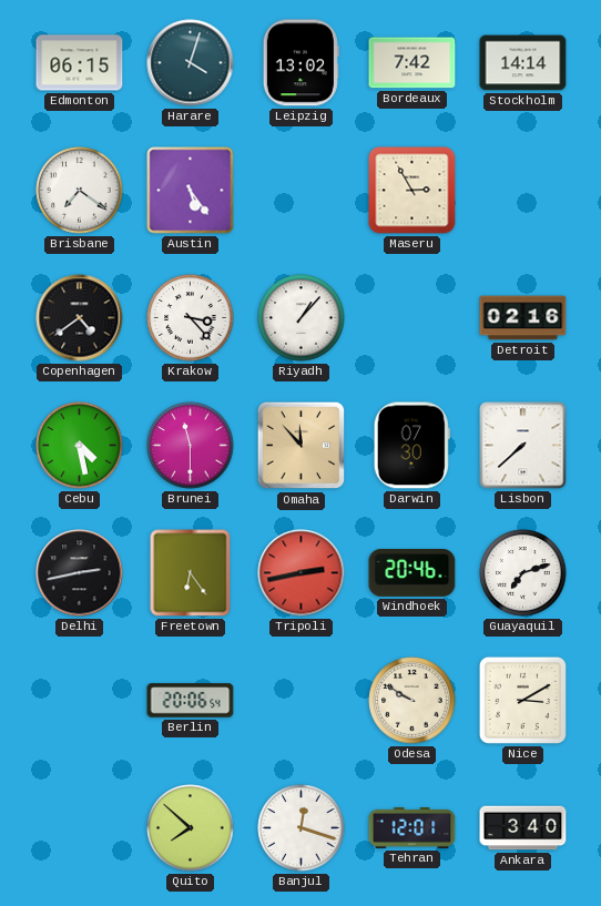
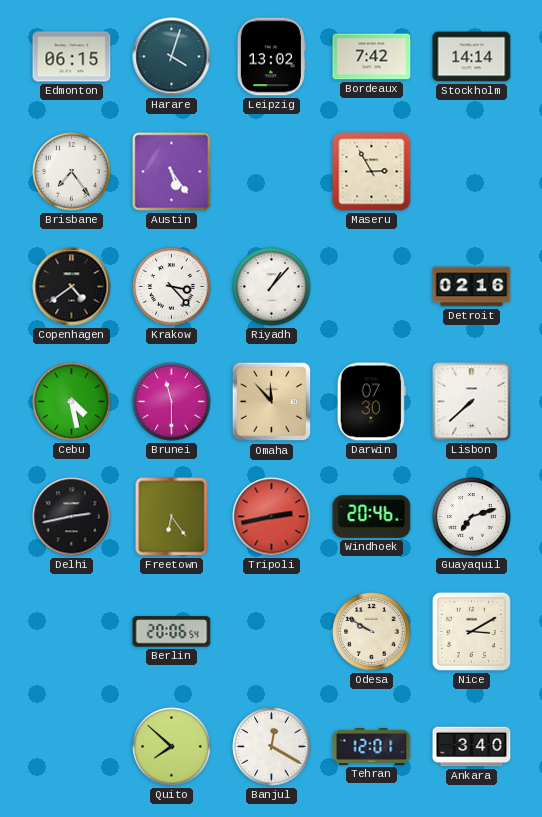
Brisbane: 7:21 -> 7:24
Banjul: 12:18 -> 12:20
